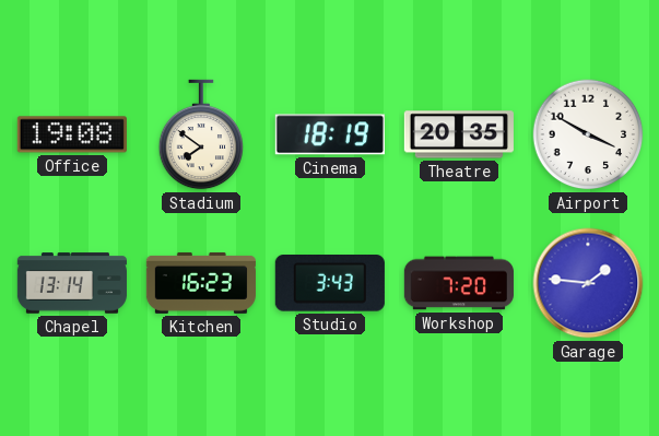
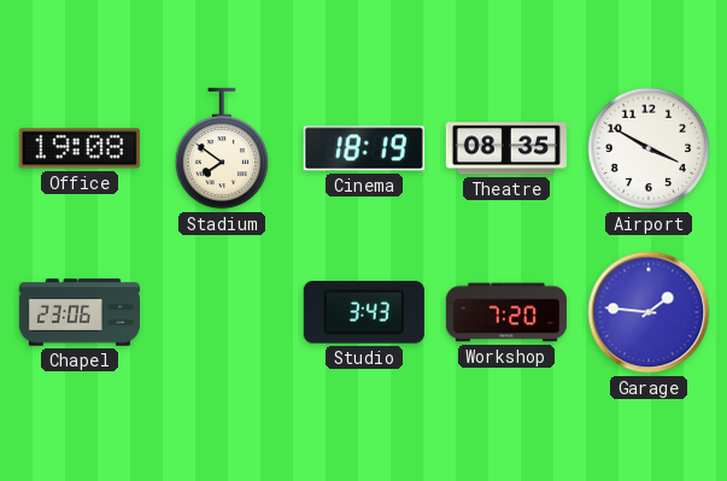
Theatre: 20:35 -> 08:35
Chapel: 13:14 -> 23:06
Kitchen: 16:23 -> none
